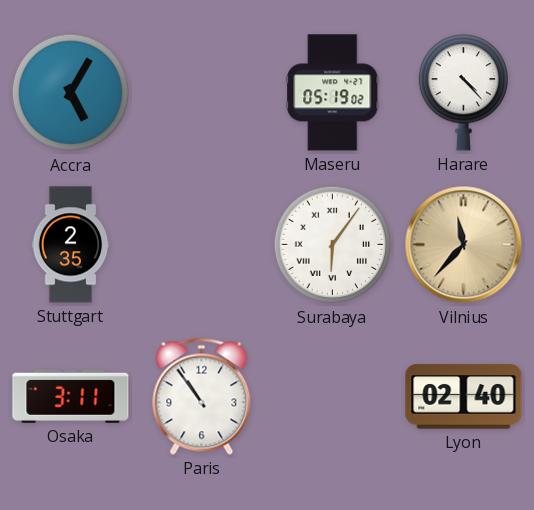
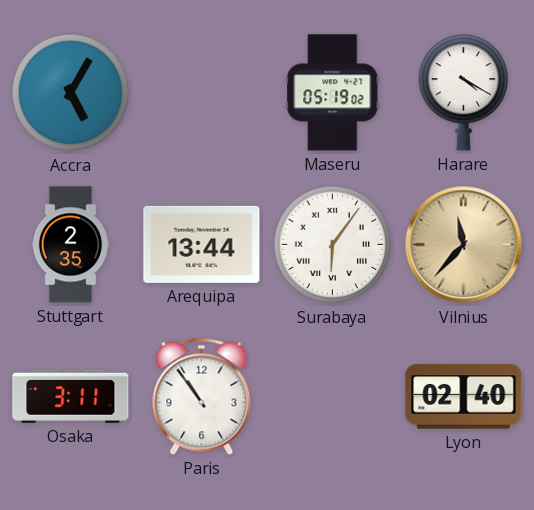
Harare: 4:23 -> 4:20
Arequipa: none -> 13:44
